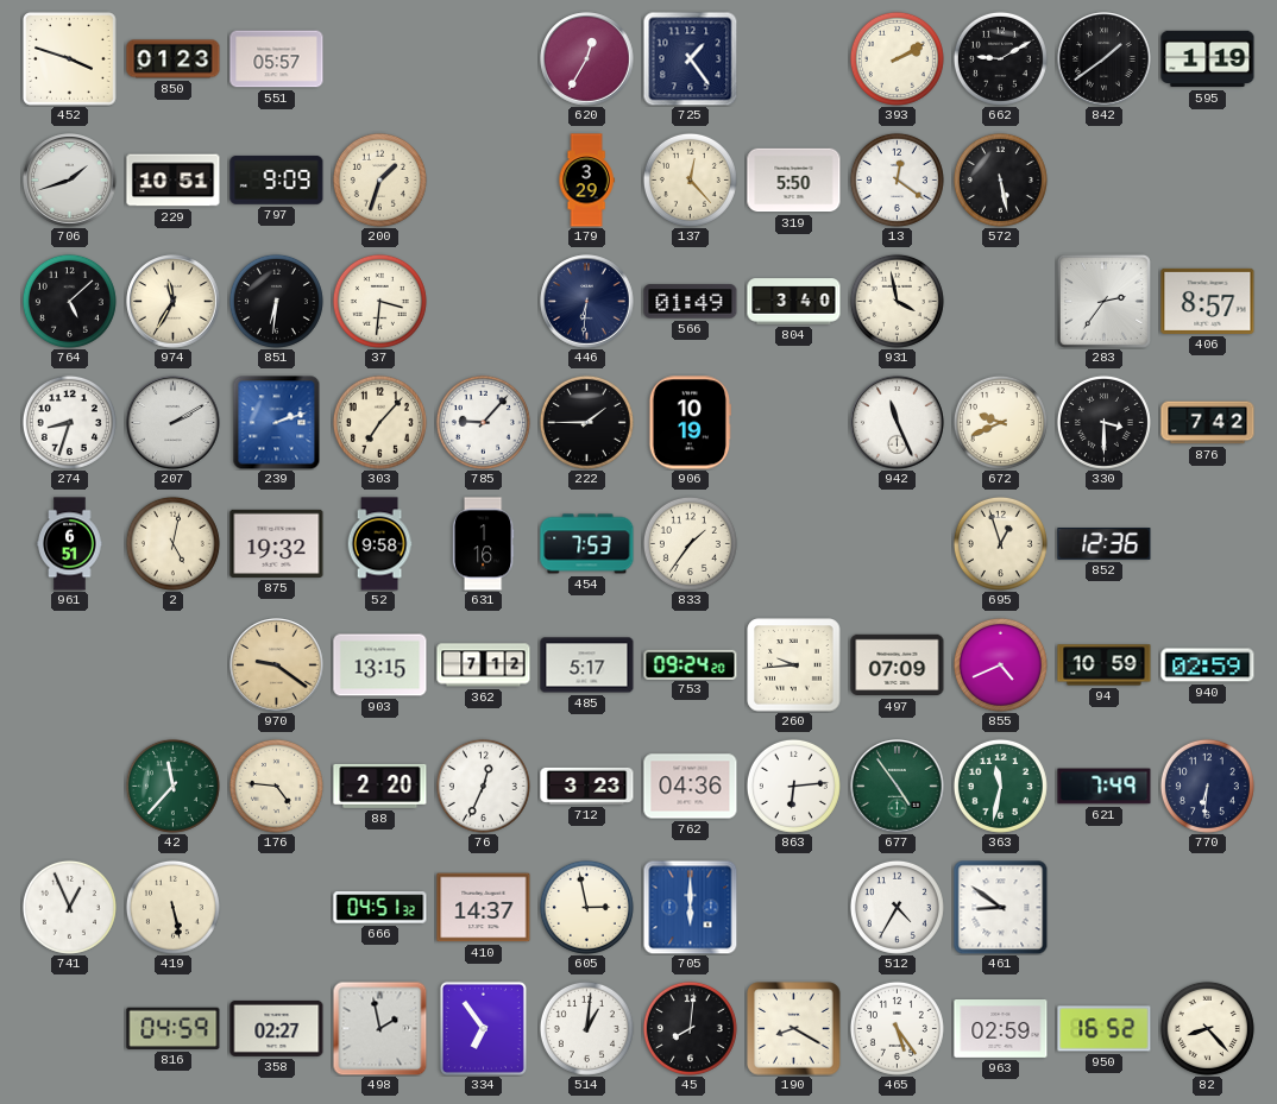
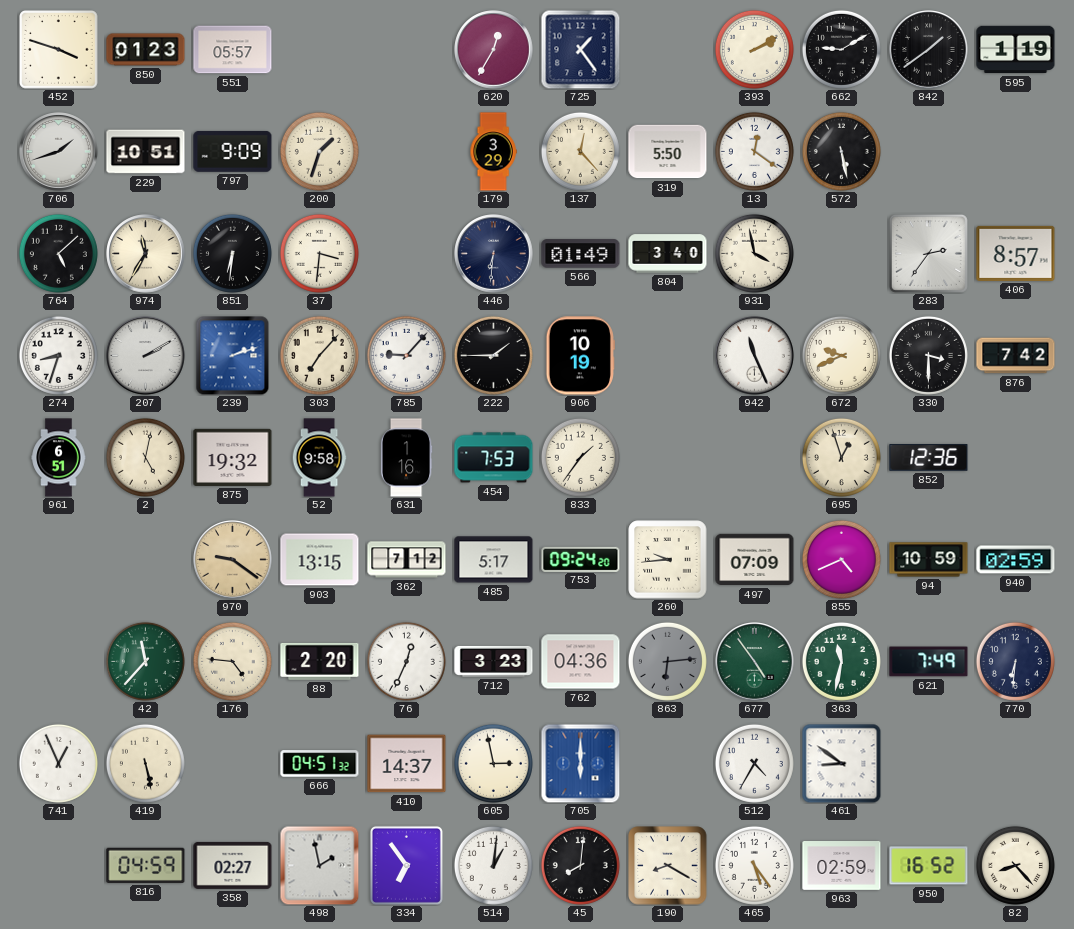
863 dial: white -> grey
